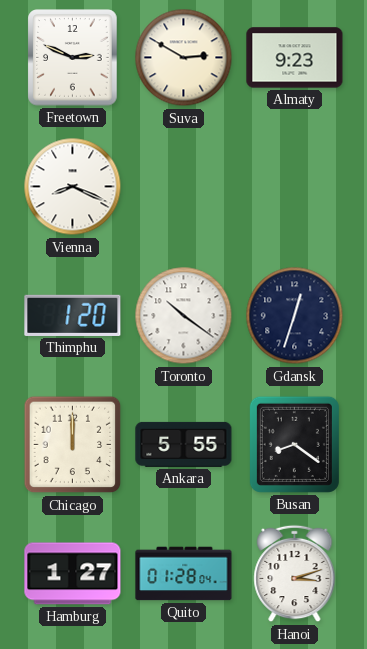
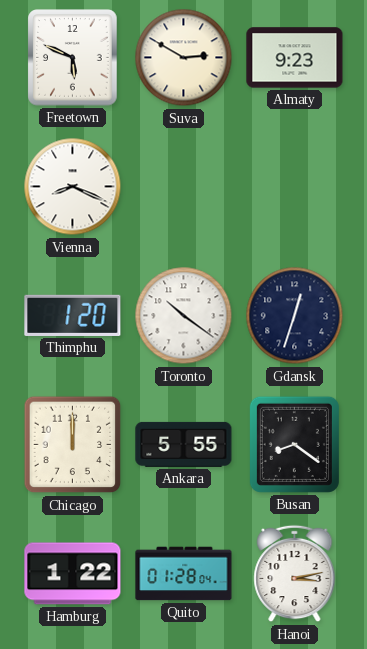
Freetown: 2:49 -> 5:49
Hamburg: 1:27 -> 1:22
Hanoi: 3:12 -> 3:13
